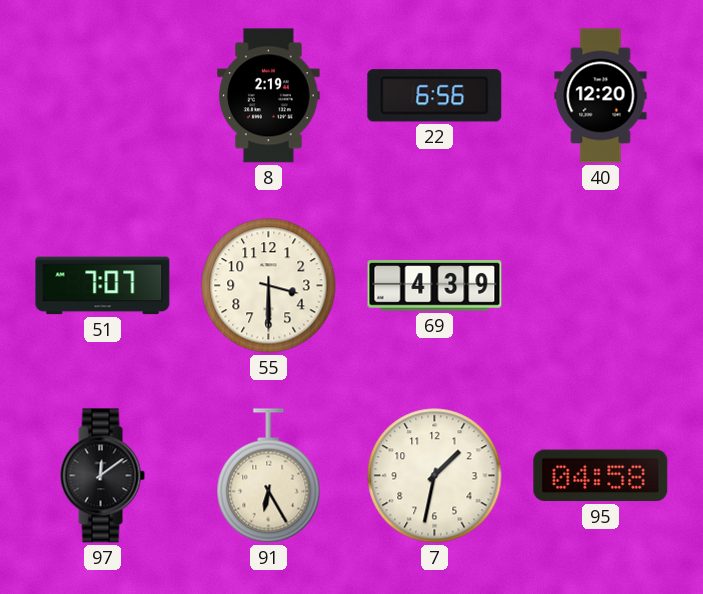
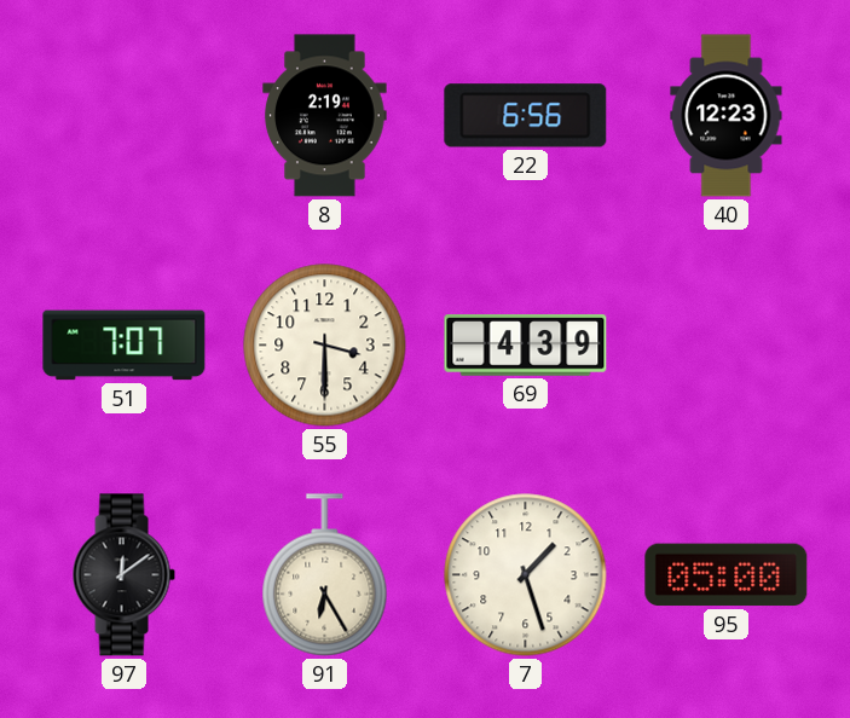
40: 12:20 -> 12:23
7: 1:32 -> 1:27
95: 04:58 -> 05:00
